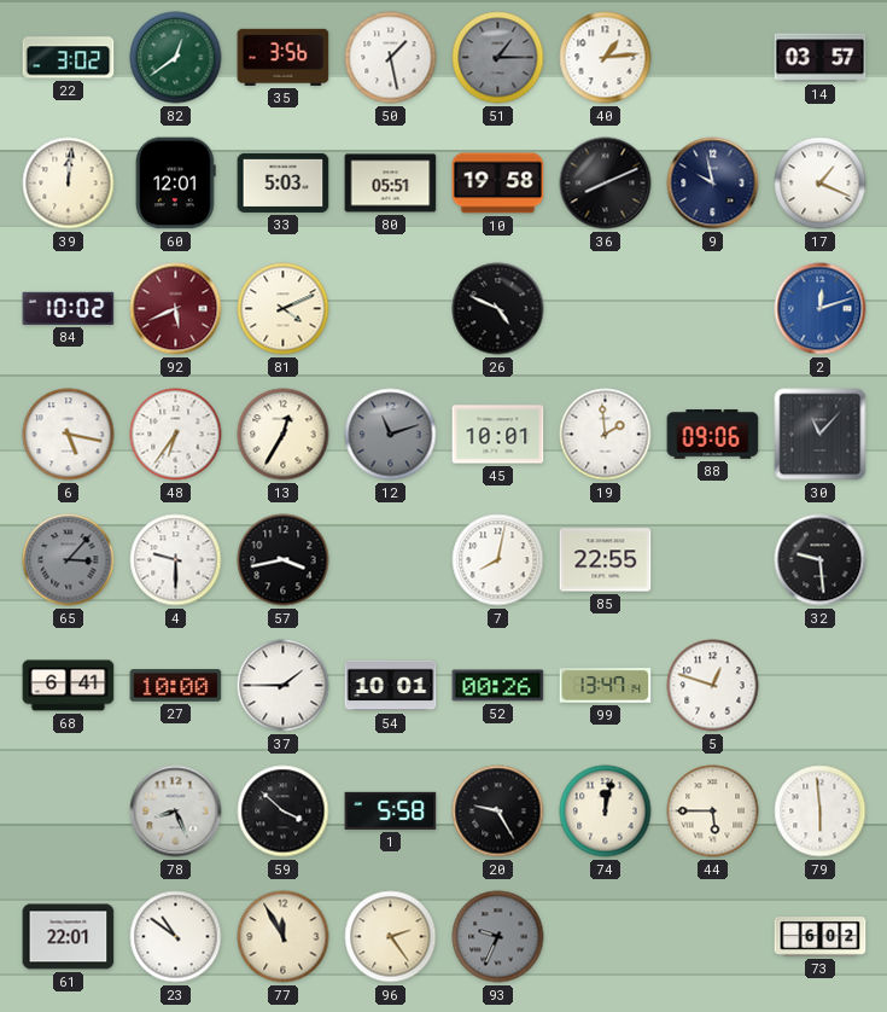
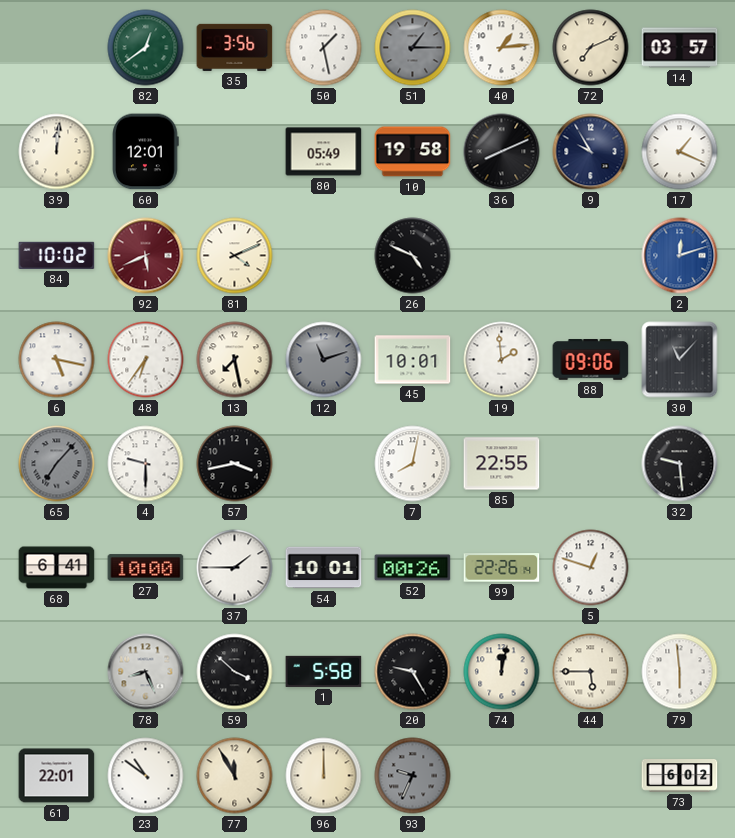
22: 3:02 -> none
72: none -> 7:11
33: 5:03 -> none
80: 05:51 -> 05:49
9: 9:58 -> 9:55
13: 12:35 -> 7:28
65: 3:07 -> 7:07
99: 13:47 -> 22:26
96: 2:24 -> 12:00
